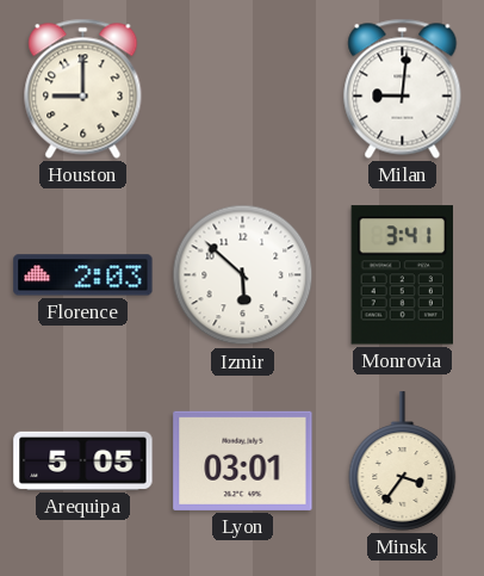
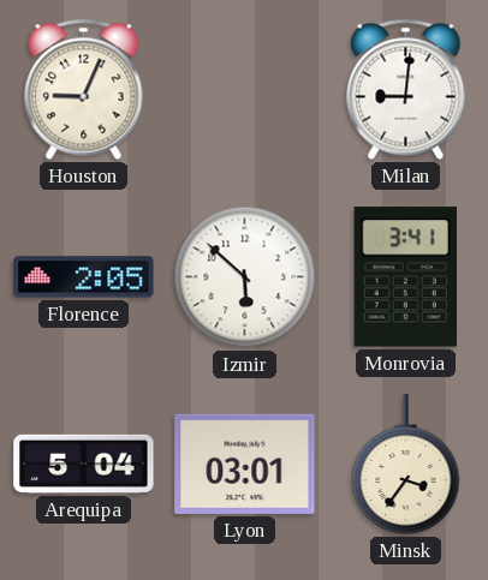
Houston: 9:00 -> 9:04
Florence: 2:03 -> 2:05
Arequipa: 5:05 -> 5:04
